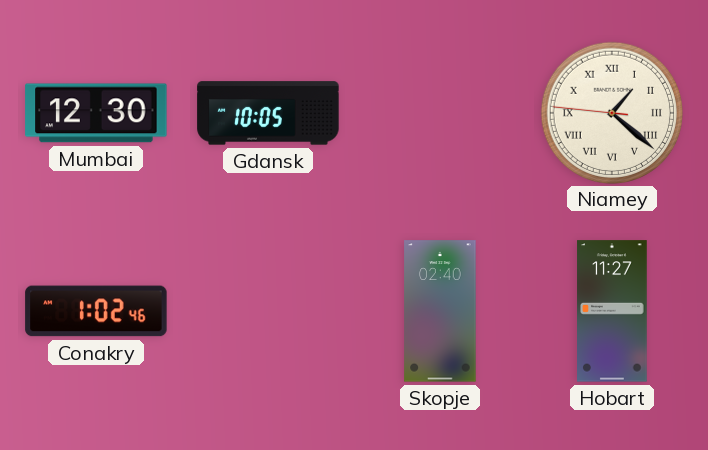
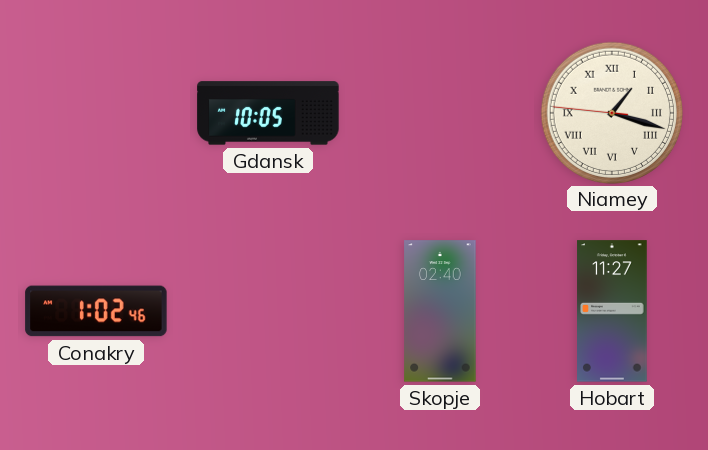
Mumbai: 12:30 -> none
Niamey: 1:21 -> 1:17
